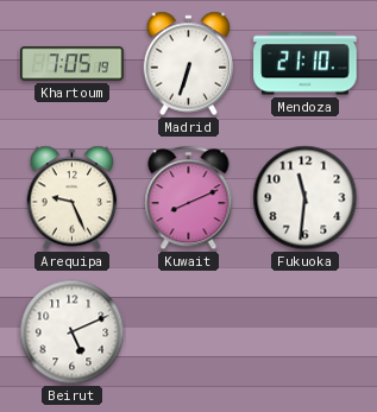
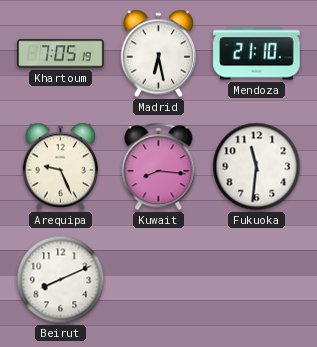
Madrid: 6:33 -> 6:28
Kuwait: 8:11 -> 8:16
Beirut: 5:11 -> 8:11
